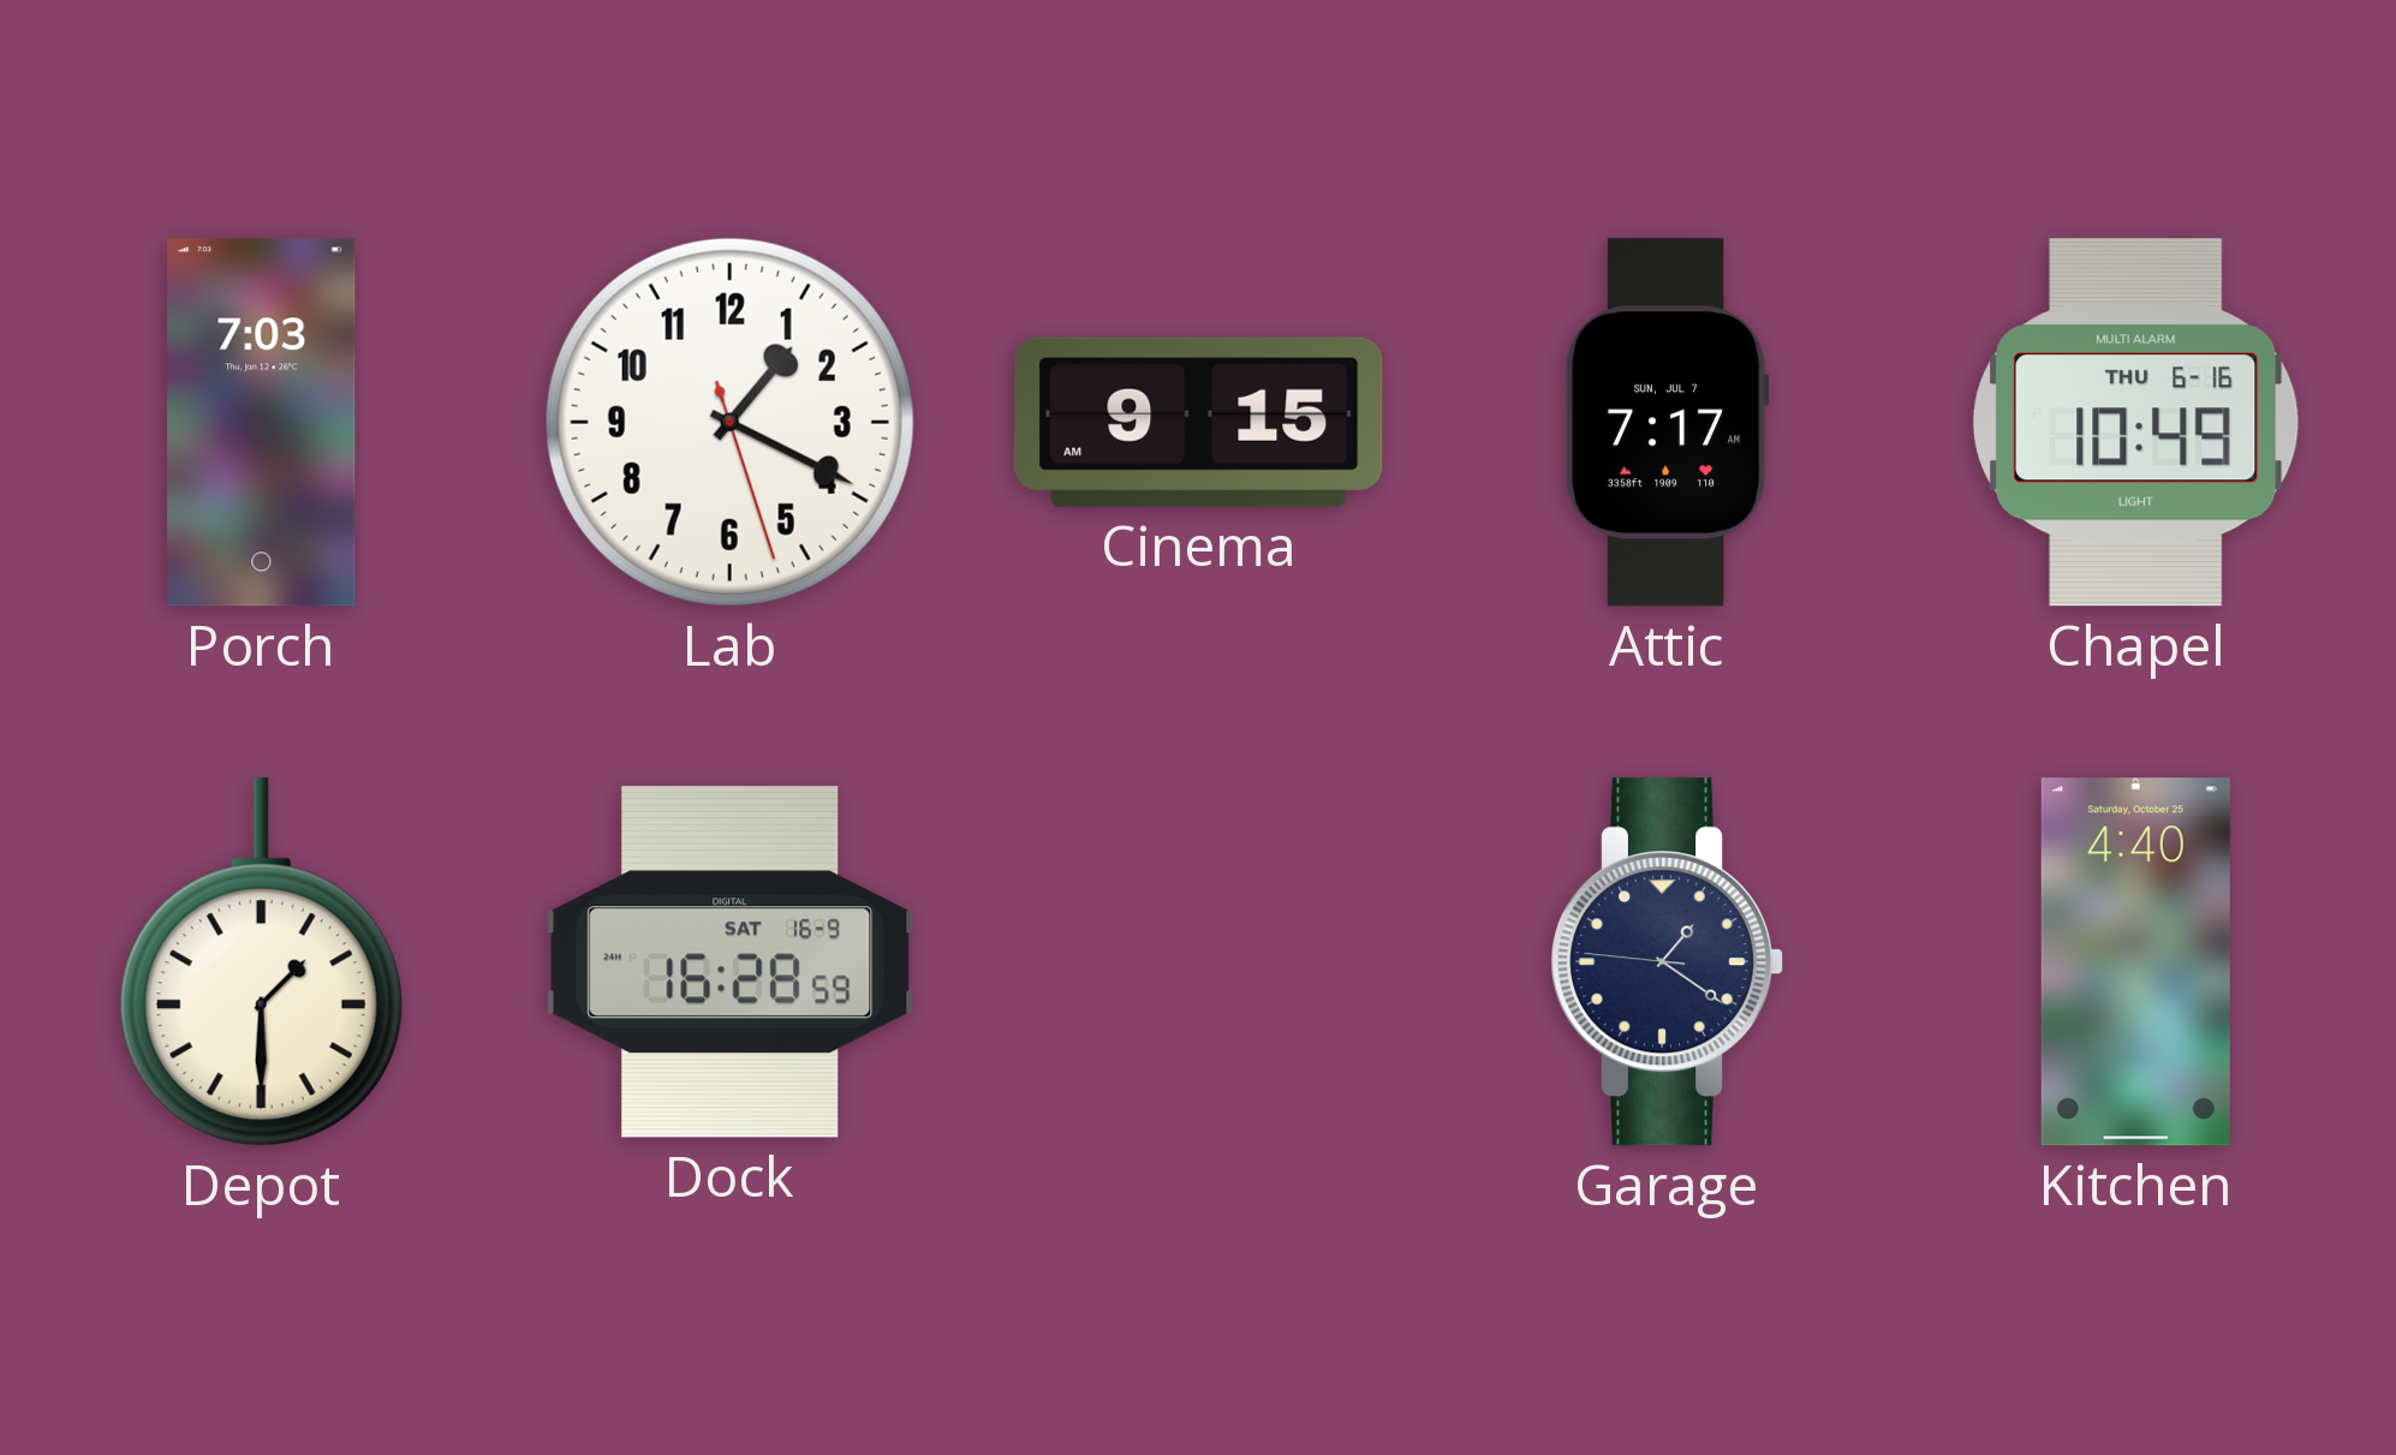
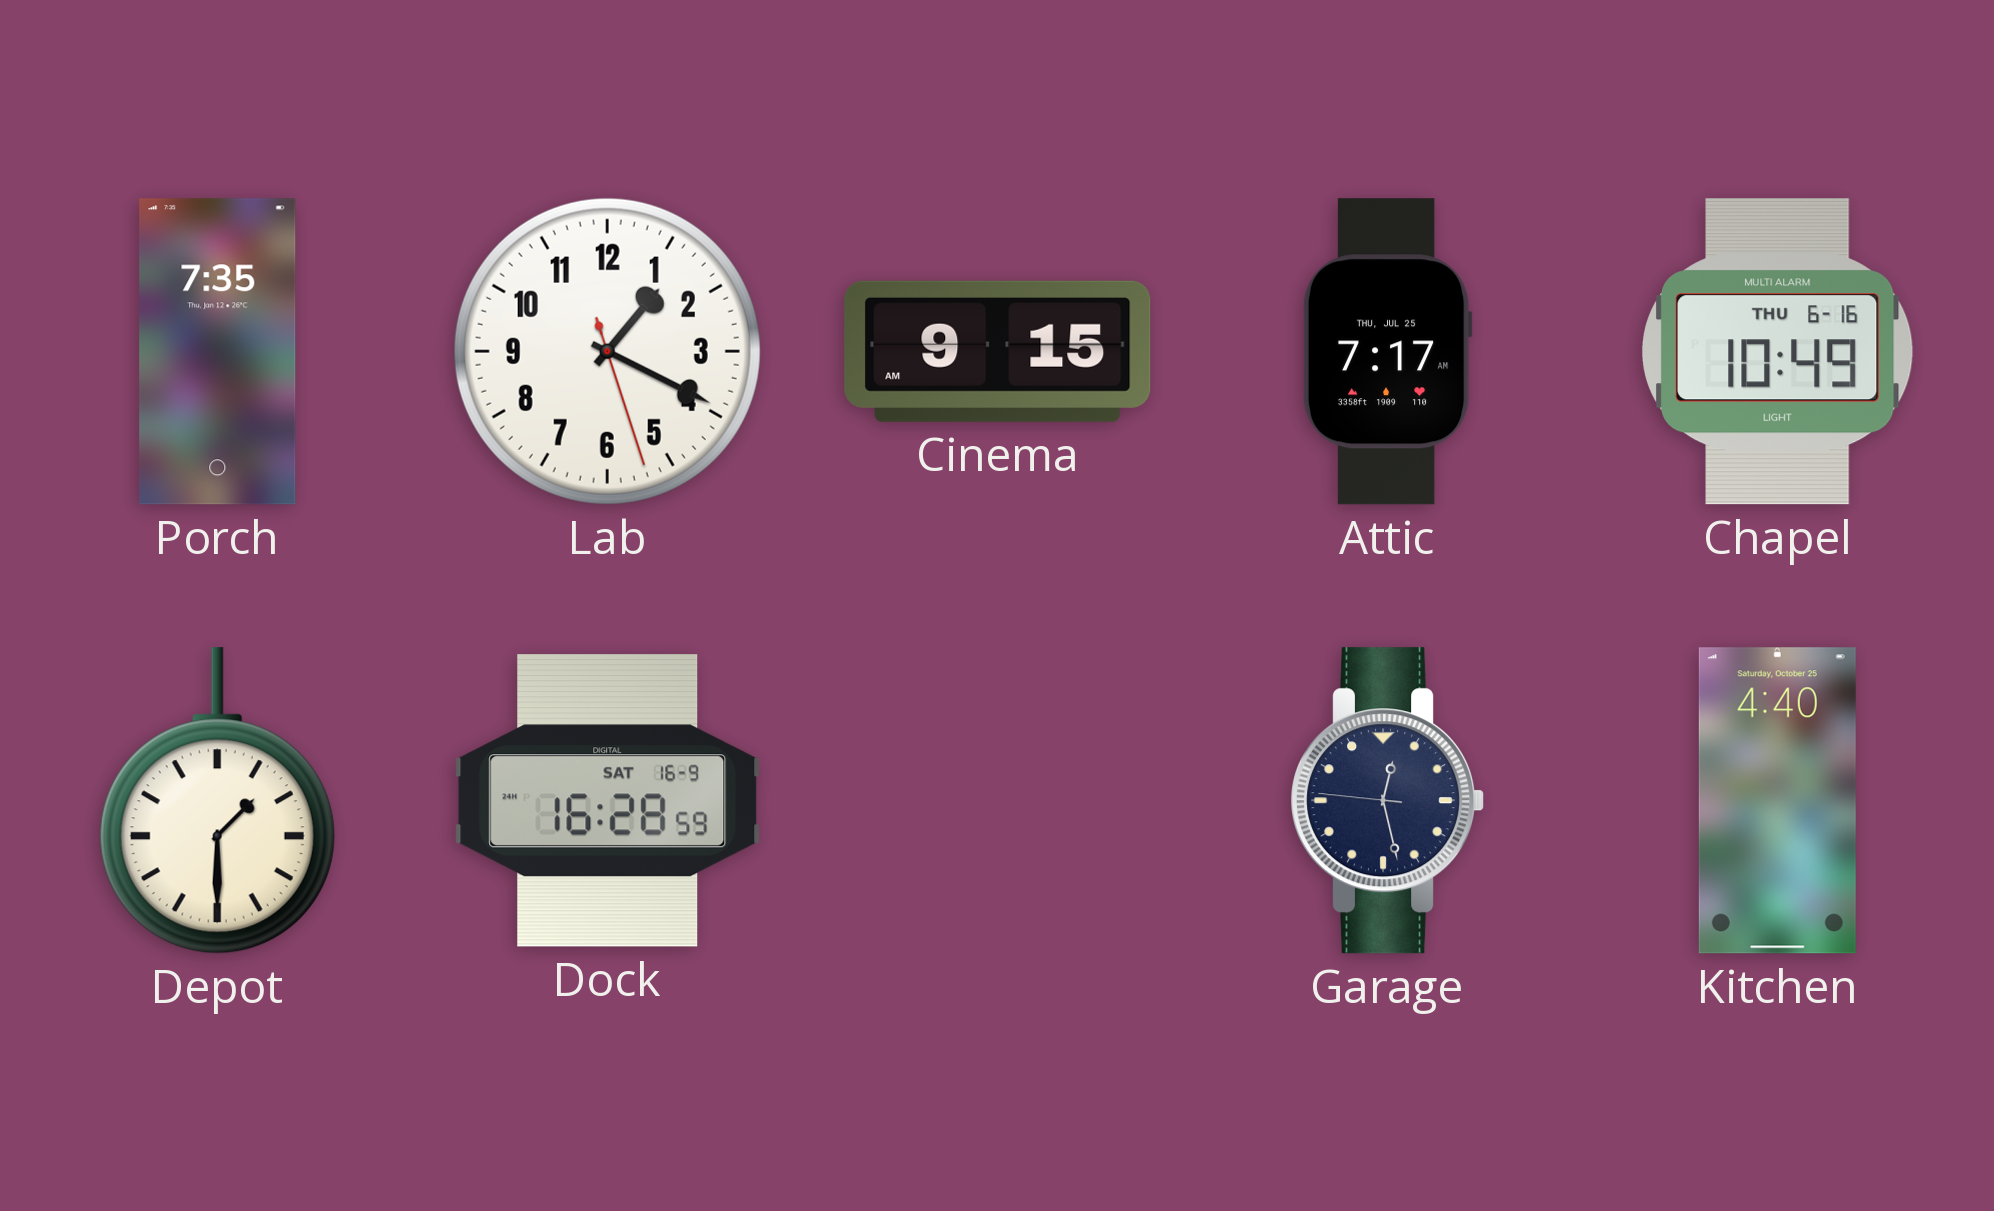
Porch: 7:03 -> 7:35
Attic date: SUN, JUL 7 -> THU, JUL 25
Garage: 1:20 -> 12:27
